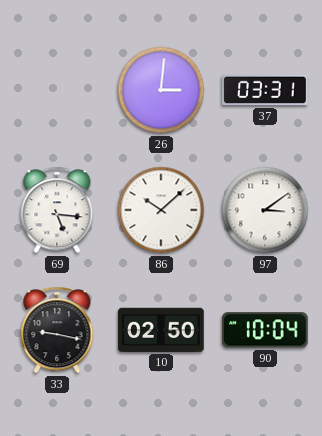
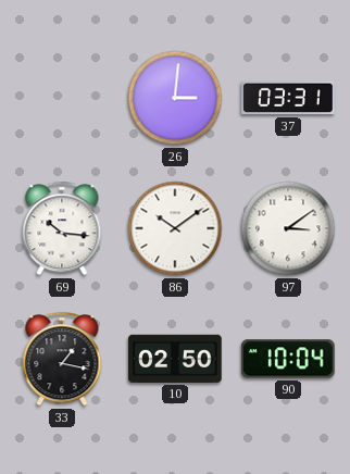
69: 5:16 -> 10:16
86: 10:08 -> 10:09
33: 9:17 -> 1:17
